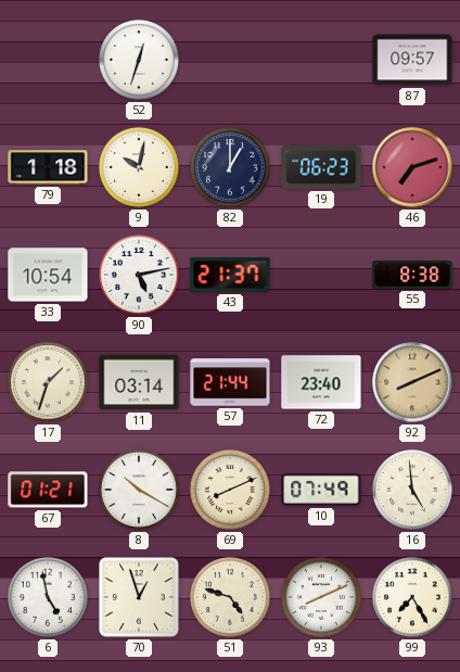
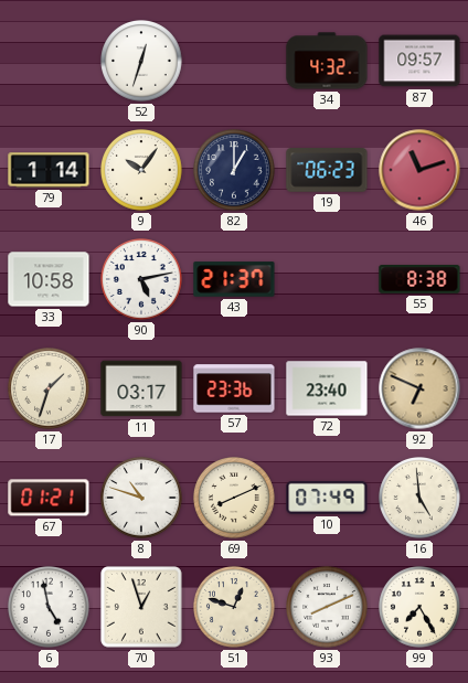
34: none -> 4:32
79: 1:18 -> 1:14
9: 10:02 -> 10:06
46: 7:12 -> 11:12
33: 10:54 -> 10:58
11: 03:14 -> 03:17
57: 21:44 -> 23:36
92: 8:11 -> 6:49
8: 10:20 -> 10:48
51: 4:48 -> 12:48
